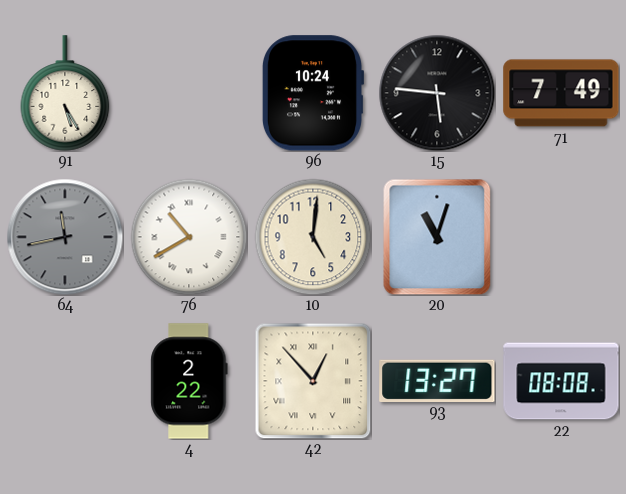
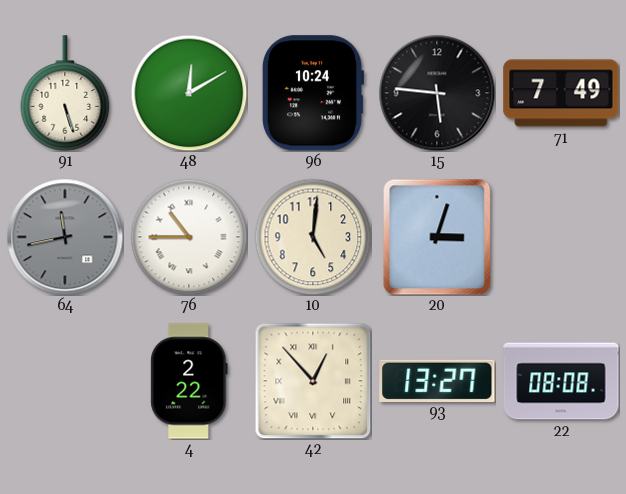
91: 5:25 -> 5:27
48: none -> 12:10
76: 10:40 -> 10:45
20: 11:03 -> 3:03
